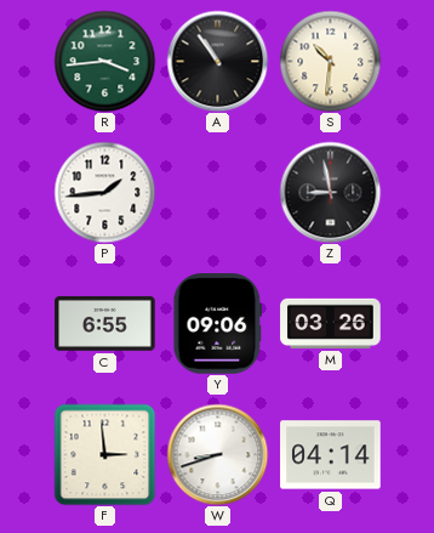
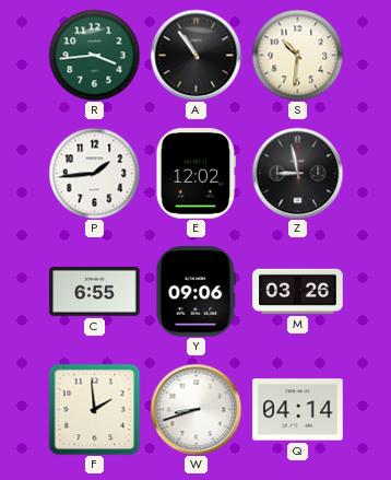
E: none -> 12:02
F: 2:59 -> 1:59
